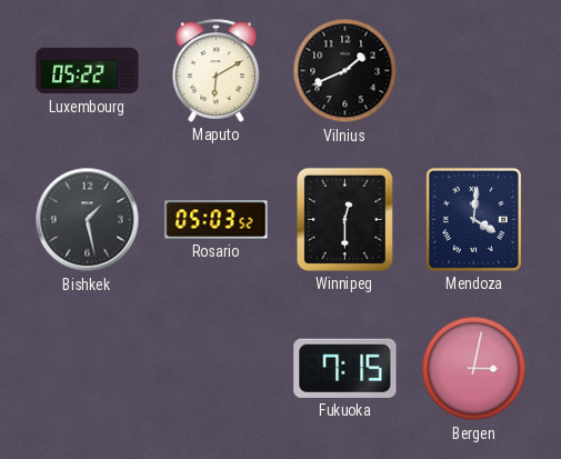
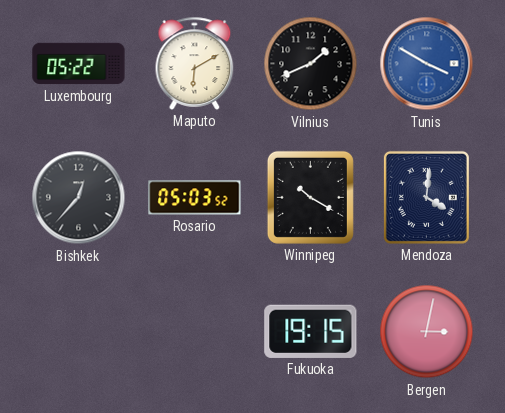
Tunis: none -> 3:50
Bishkek: 1:28 -> 12:37
Winnipeg: 12:30 -> 10:20
Fukuoka: 7:15 -> 19:15
